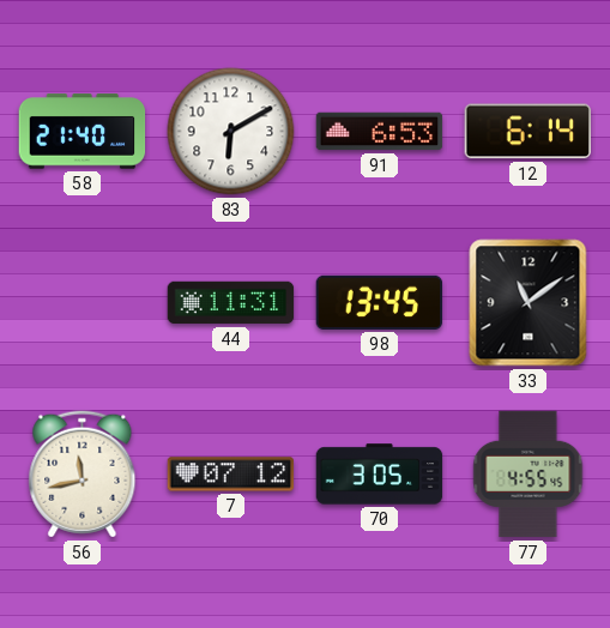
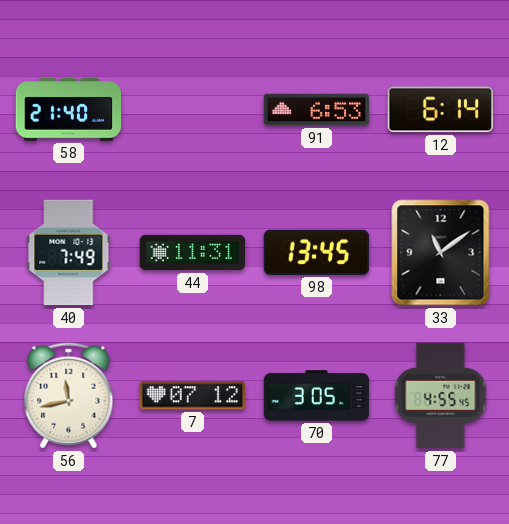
83: 6:10 -> none
40: none -> 7:49
